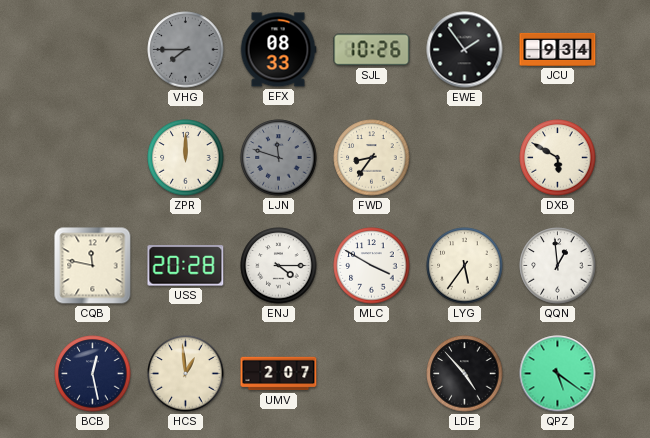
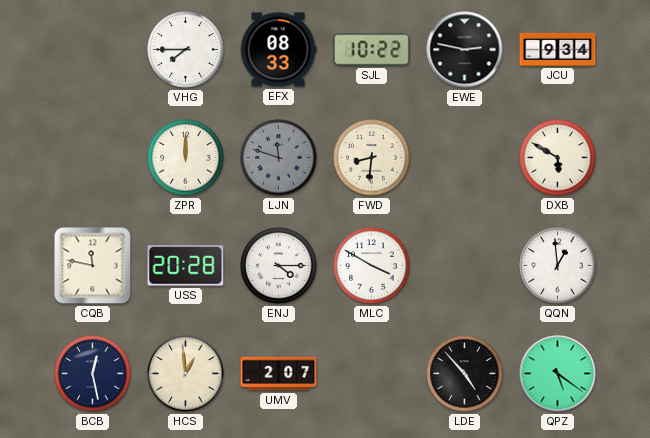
VHG dial: grey -> white
SJL: 10:26 -> 10:22
EWE: 1:54 -> 2:47
FWD: 8:36 -> 8:31
LYG: 5:36 -> none
